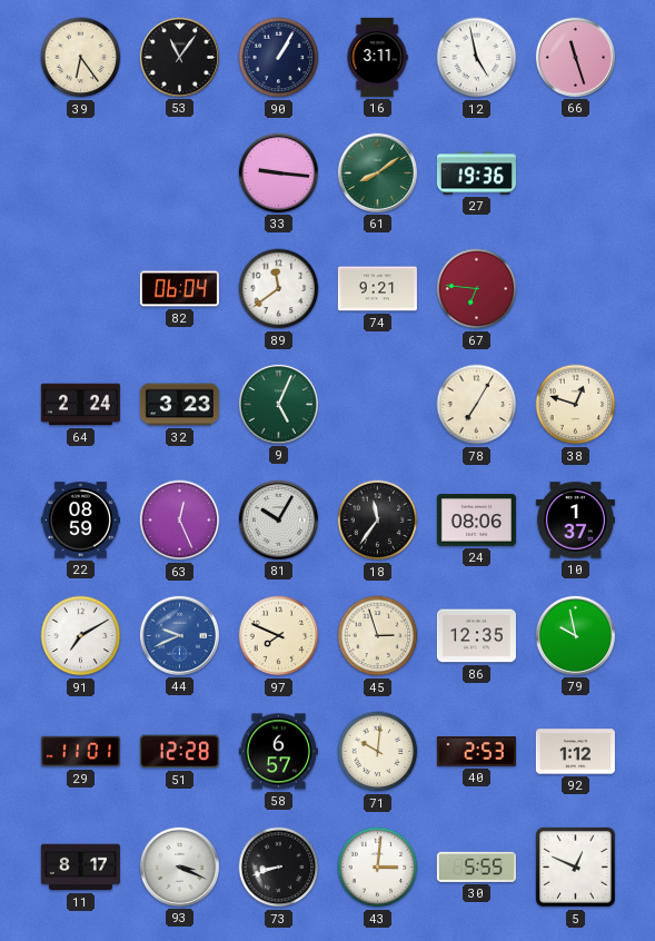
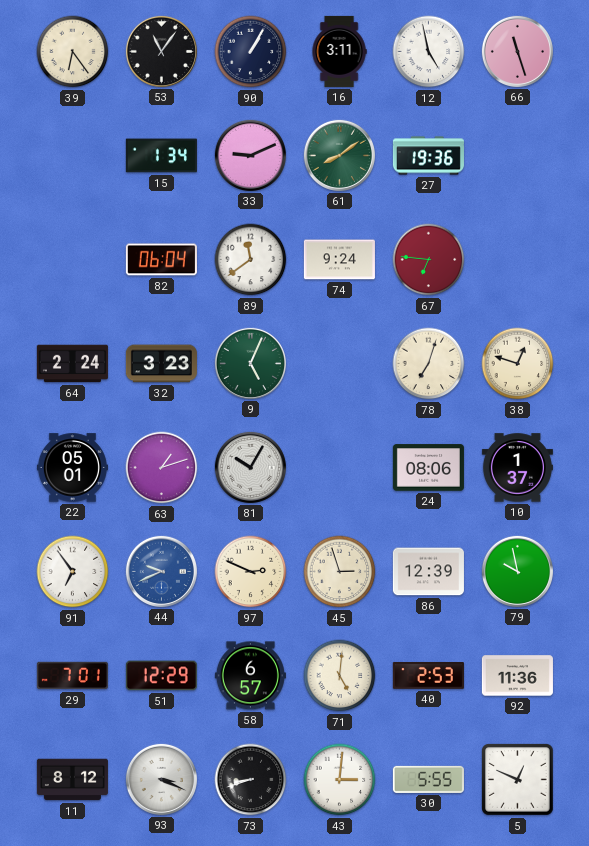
15: none -> 1:34
33: 9:16 -> 9:11
74: 9:21 -> 9:24
78: 7:05 -> 7:03
22: 08:59 -> 05:01
63: 12:26 -> 1:12
18: 11:36 -> none
91: 7:10 -> 6:54
97: 7:49 -> 2:49
86: 12:35 -> 12:39
29: 11:01 -> 7:01
51: 12:28 -> 12:29
71: 10:01 -> 5:01
92: 1:12 -> 11:36
11: 8:17 -> 8:12
